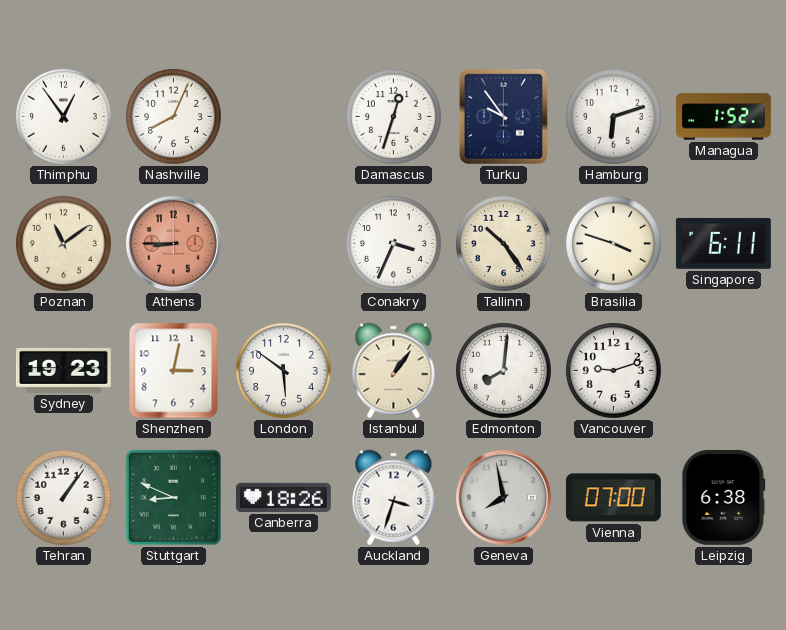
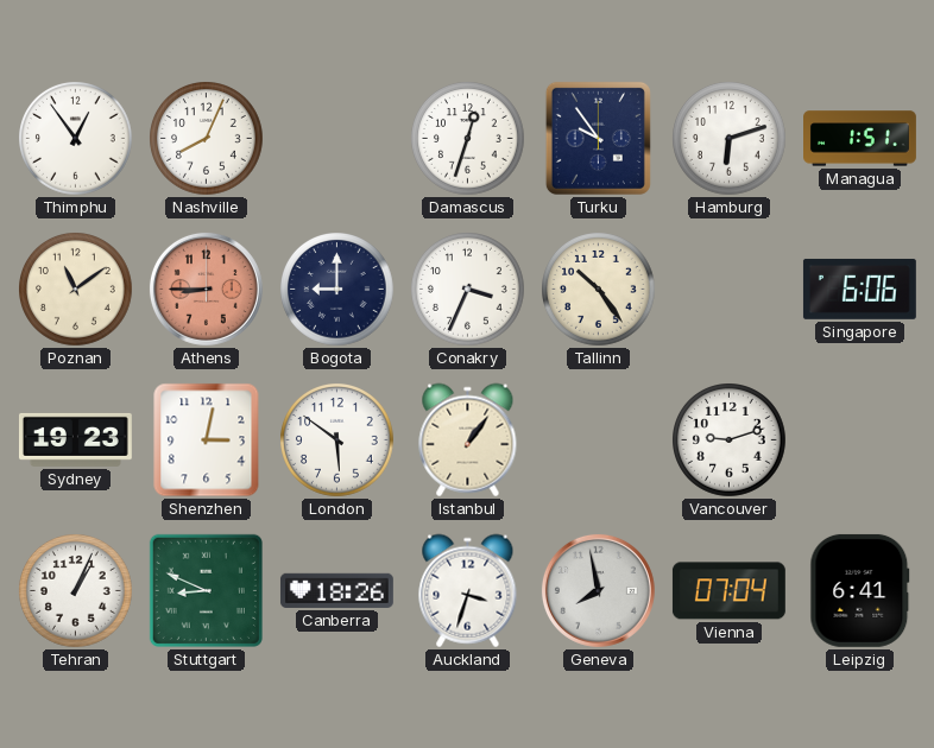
Managua: 1:52 -> 1:51
Bogota: none -> 9:00
Brasilia: 3:48 -> none
Singapore: 6:11 -> 6:06
Edmonton: 8:01 -> none
Tehran: 1:06 -> 1:04
Vienna: 07:00 -> 07:04
Leipzig: 6:38 -> 6:41
